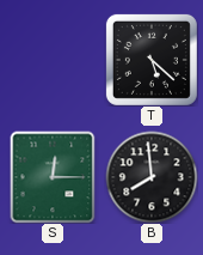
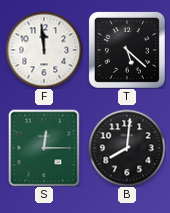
F: none -> 11:59
B: 7:59 -> 8:01
